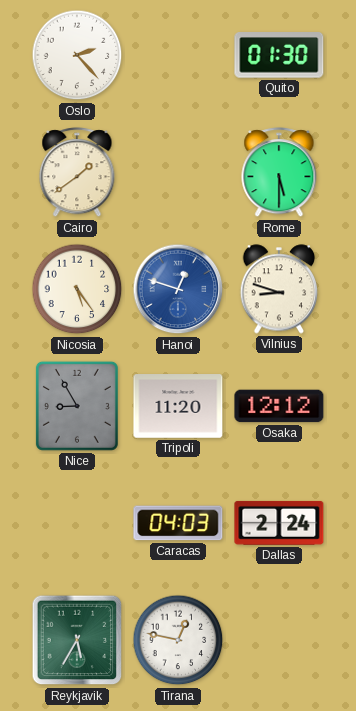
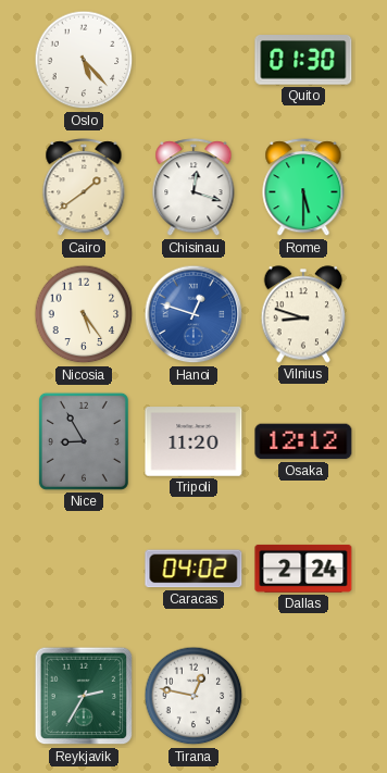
Oslo: 2:23 -> 5:23
Chisinau: none -> 12:18
Caracas: 04:03 -> 04:02
Reykjavik: 5:35 -> 2:35
